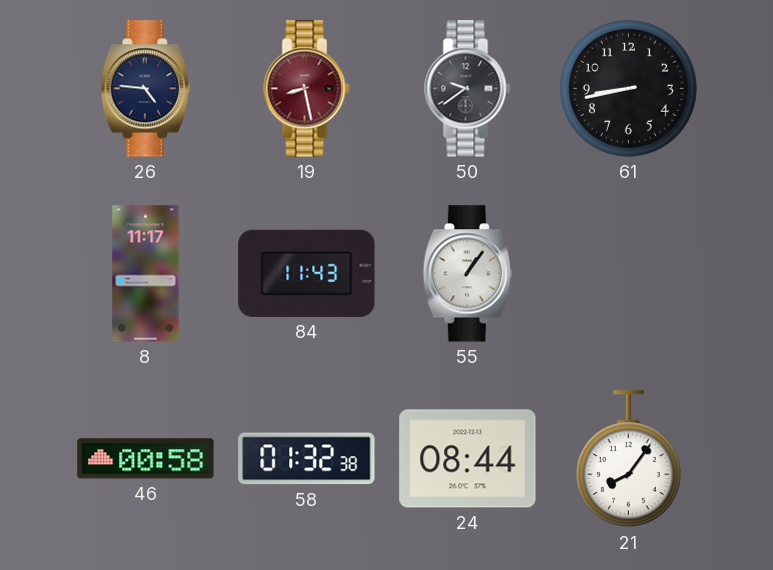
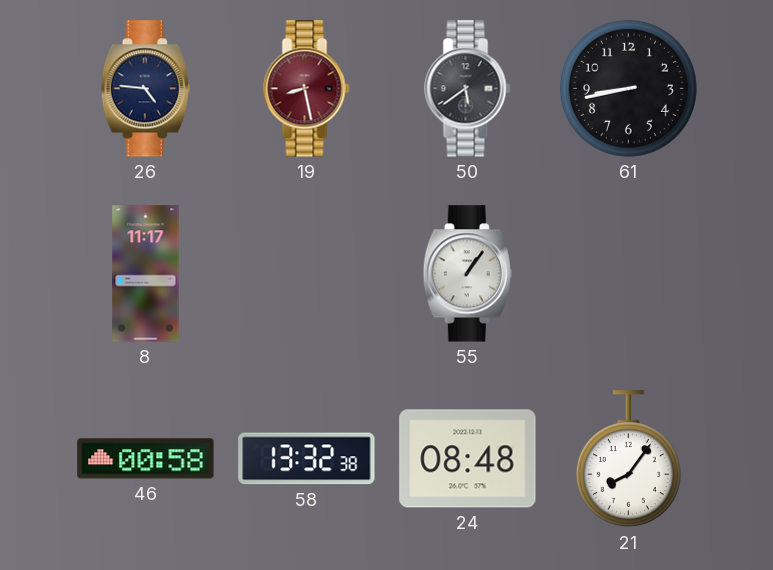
50: 9:39 -> 5:39
84: 11:43 -> none
58: 01:32 -> 13:32
24: 08:44 -> 08:48
